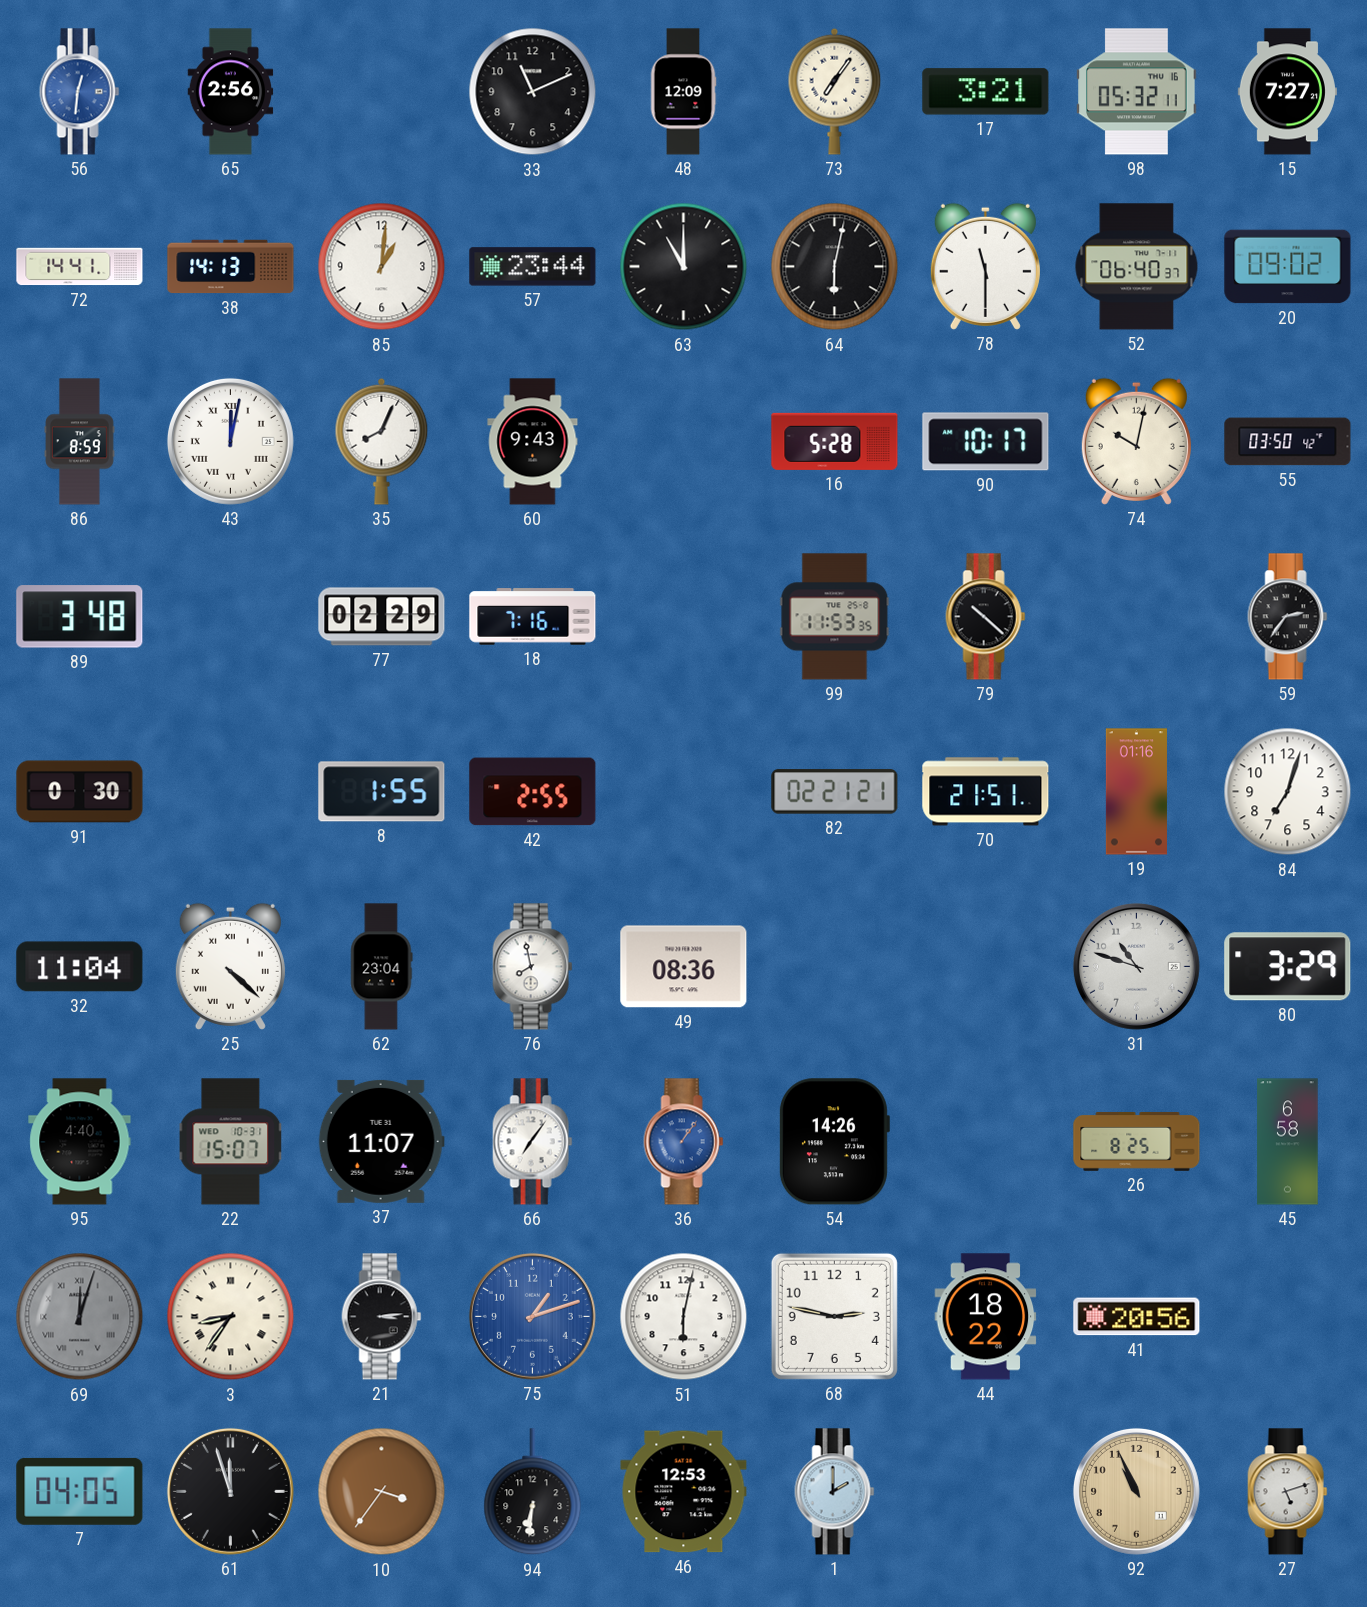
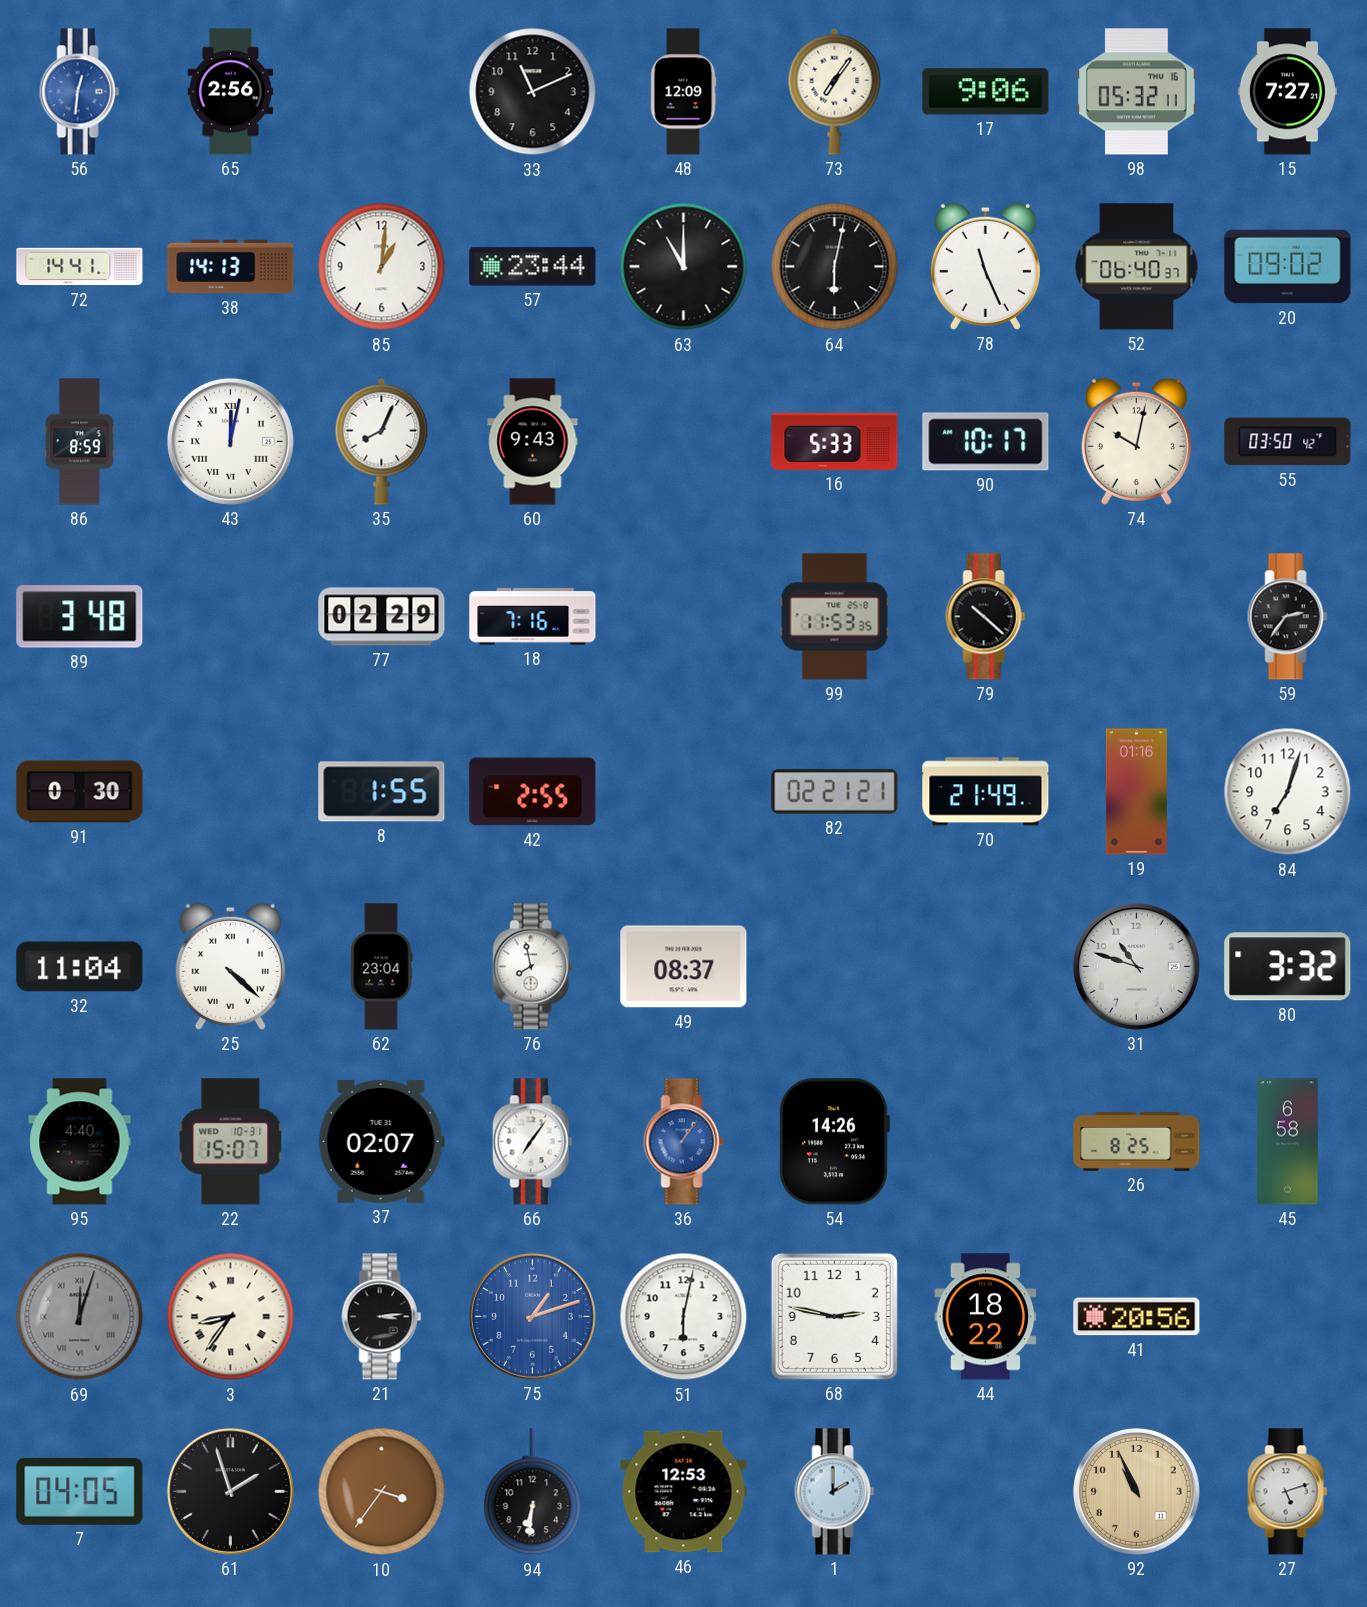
17: 3:21 -> 9:06
78: 11:30 -> 11:26
16: 5:28 -> 5:33
70: 21:51 -> 21:49
49: 08:36 -> 08:37
80: 3:29 -> 3:32
37: 11:07 -> 02:07
61: 11:57 -> 1:57
